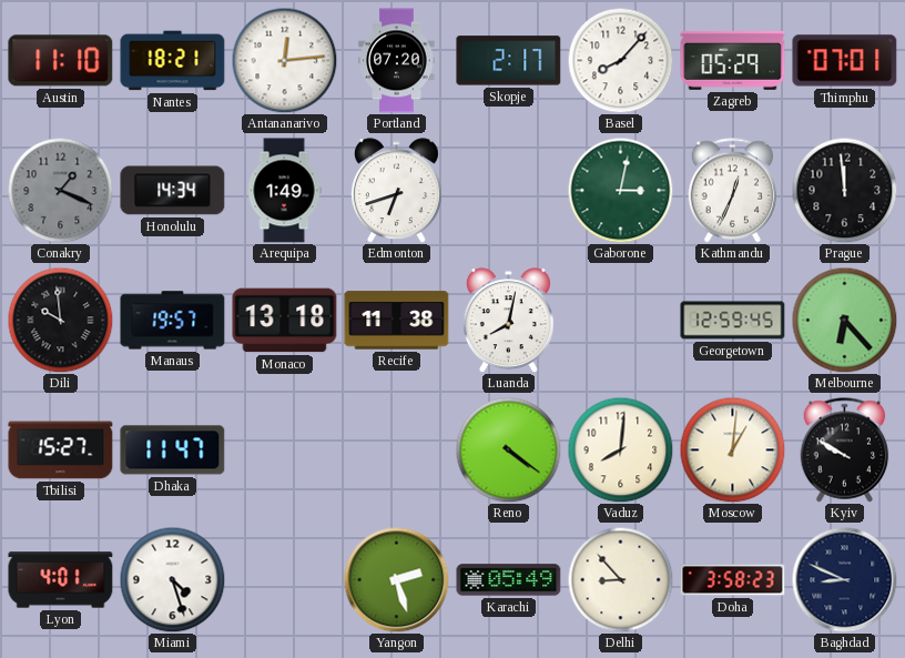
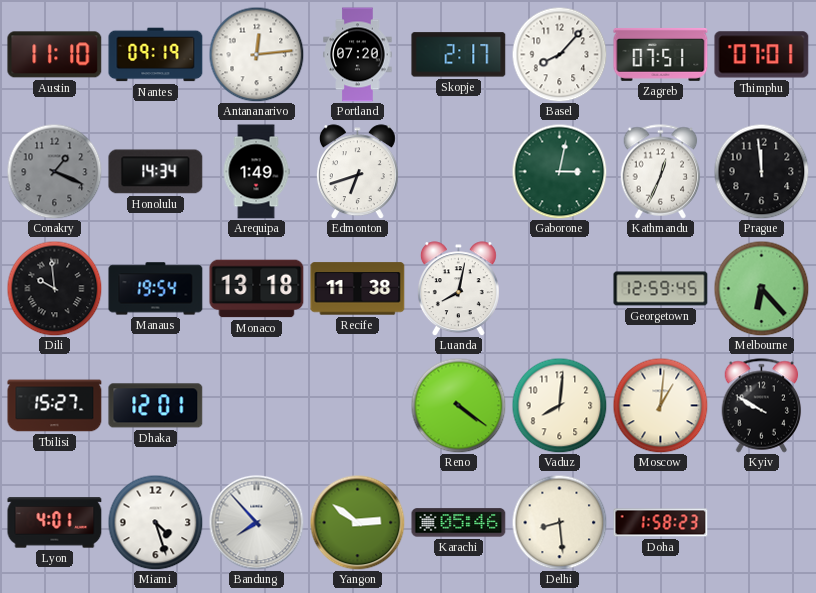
Nantes: 18:21 -> 09:19
Zagreb: 05:29 -> 07:51
Manaus: 19:57 -> 19:54
Dhaka: 11:47 -> 12:01
Bandung: none -> 7:53
Yangon: 2:27 -> 2:51
Karachi: 05:49 -> 05:46
Delhi: 8:53 -> 8:29
Doha: 3:58 -> 1:58
Baghdad: 8:49 -> none
